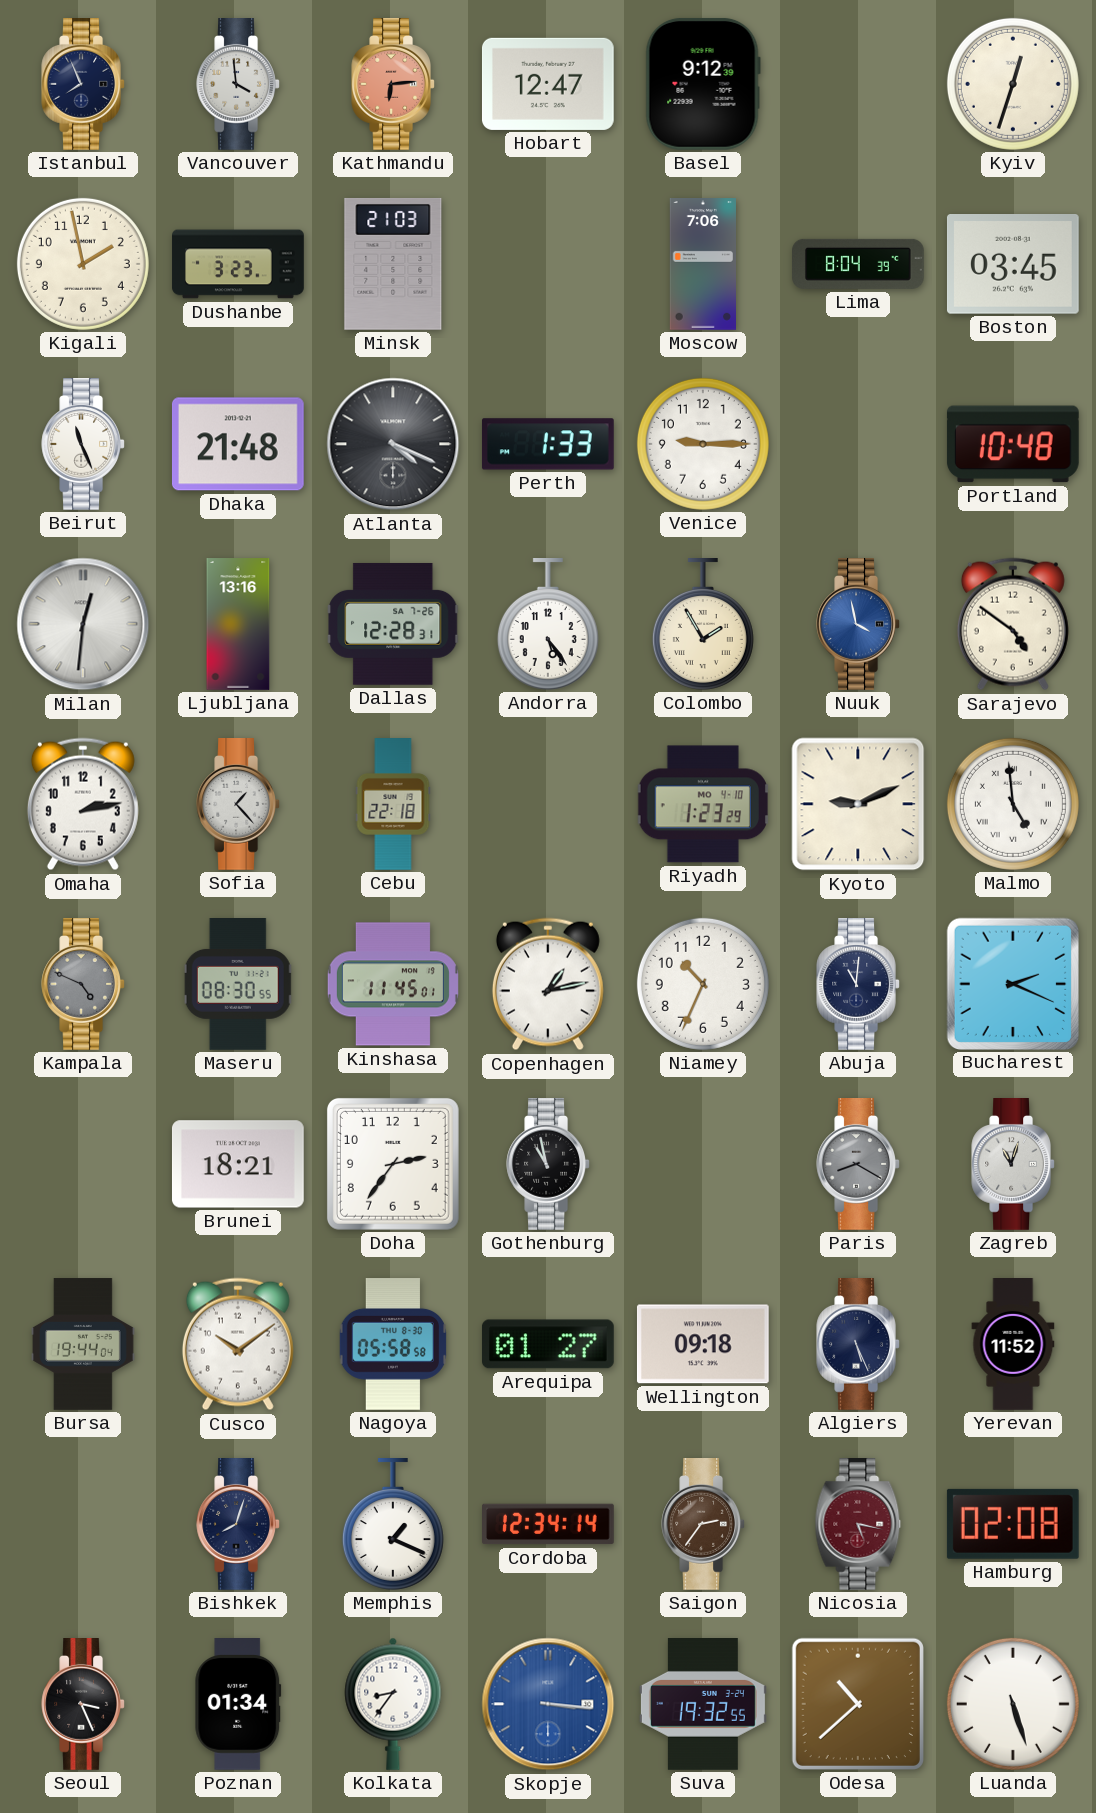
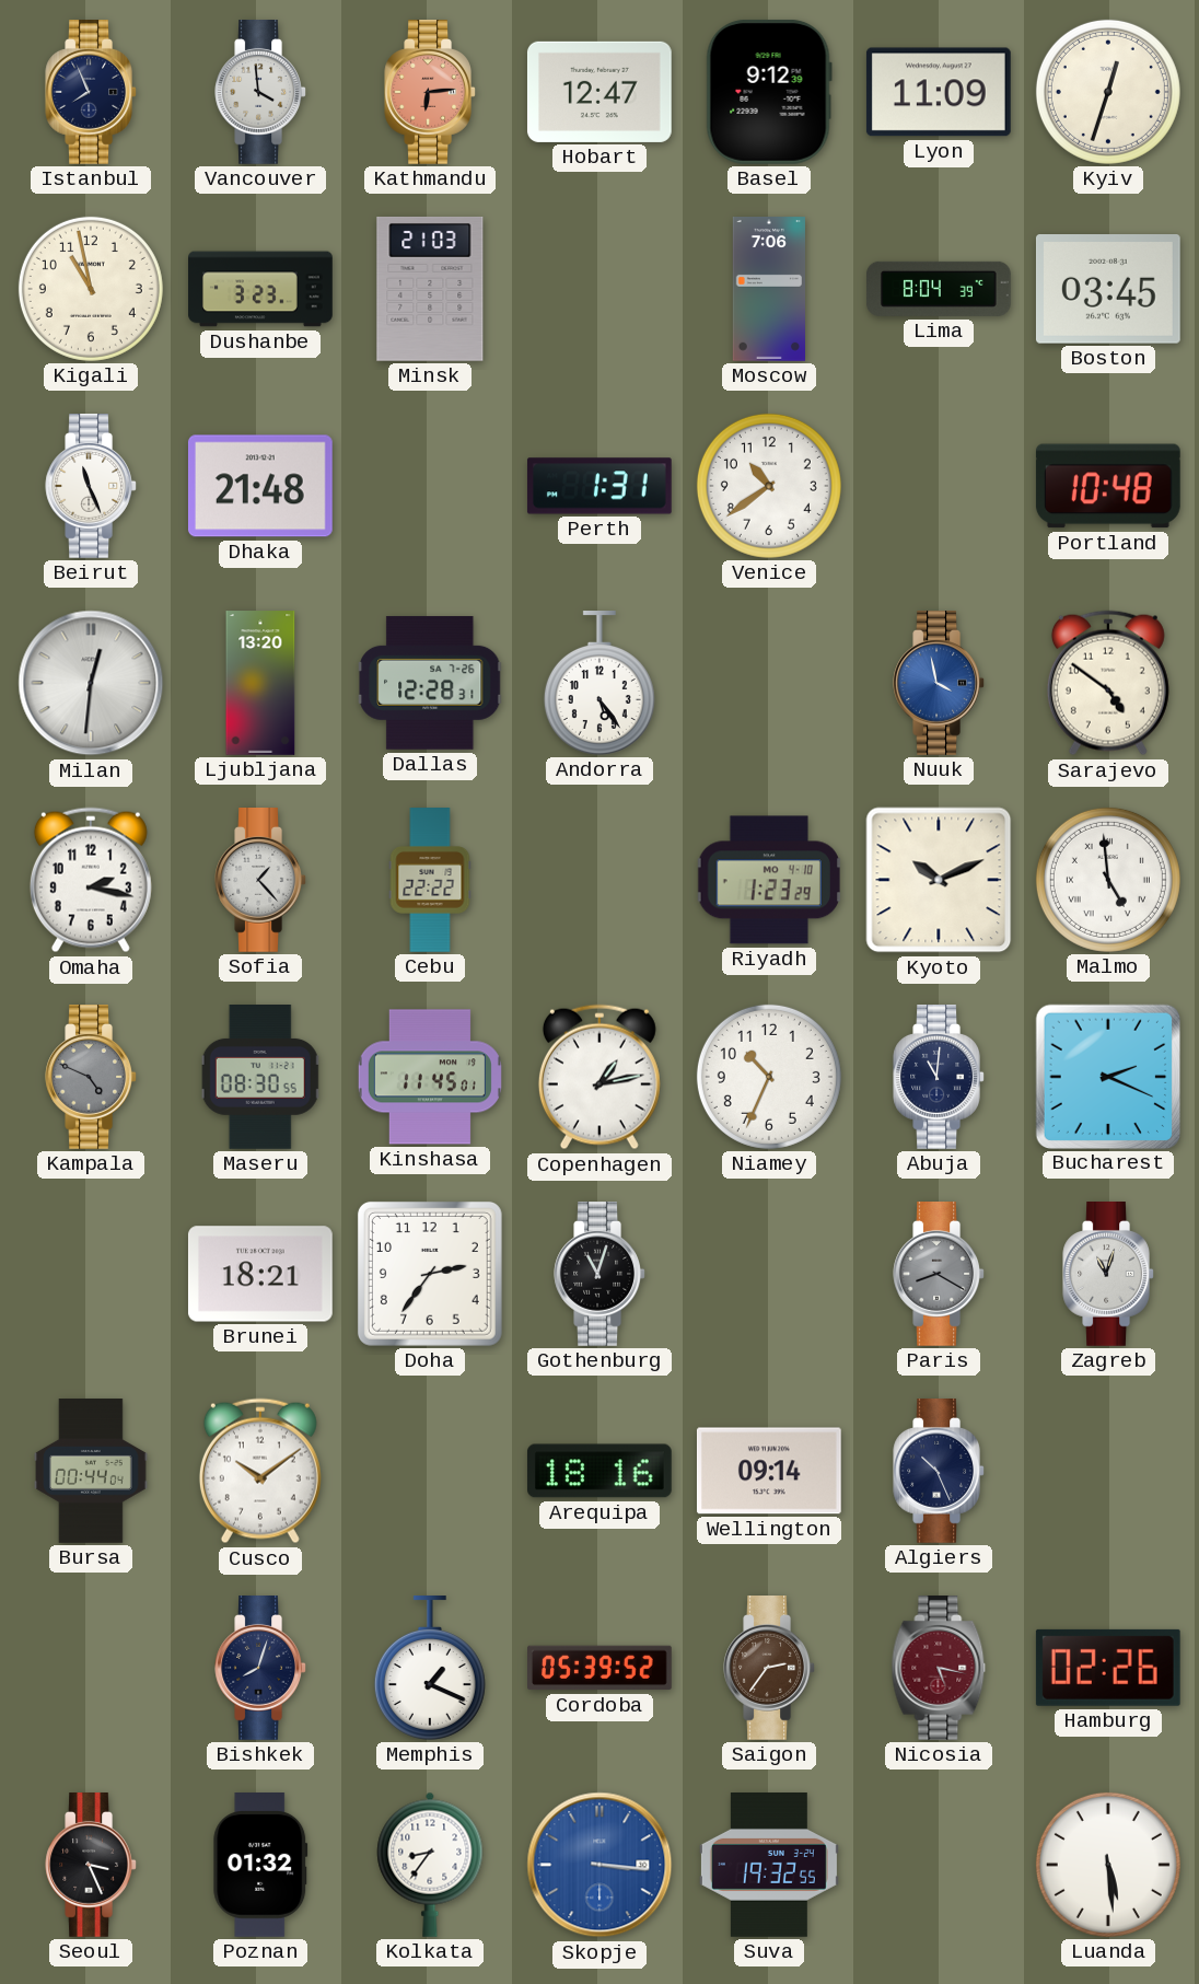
Lyon: none -> 11:09
Kigali: 1:58 -> 10:58
Atlanta: 4:19 -> none
Perth: 1:33 -> 1:31
Venice: 9:15 -> 10:39
Ljubljana: 13:16 -> 13:20
Colombo: 1:55 -> none
Omaha: 2:13 -> 2:17
Cebu: 22:18 -> 22:22
Kyoto: 9:11 -> 10:11
Gothenburg: 10:58 -> 11:03
Bursa: 19:44 -> 00:44
Nagoya: 05:58 -> none
Arequipa: 01:27 -> 18:16
Wellington: 09:18 -> 09:14
Algiers: 5:26 -> 10:26
Yerevan: 11:52 -> none
Cordoba: 12:34 -> 05:39
Hamburg: 02:08 -> 02:26
Poznan: 01:34 -> 01:32
Odesa: 10:38 -> none
Luanda: 5:27 -> 5:29
